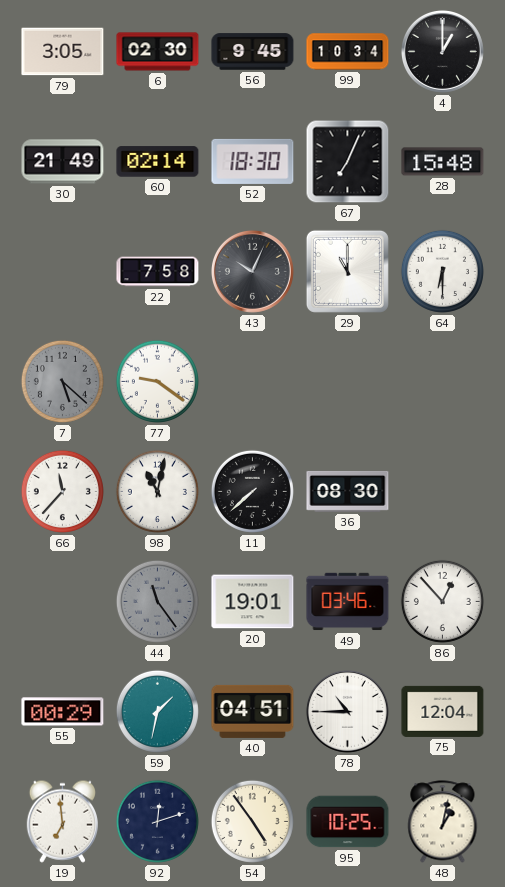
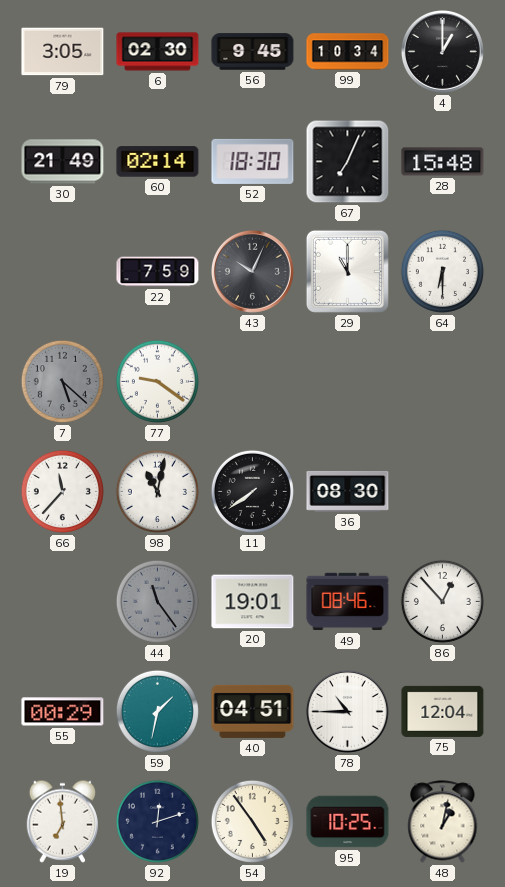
22: 7:58 -> 7:59
11: 7:38 -> 7:39
49: 03:46 -> 08:46
